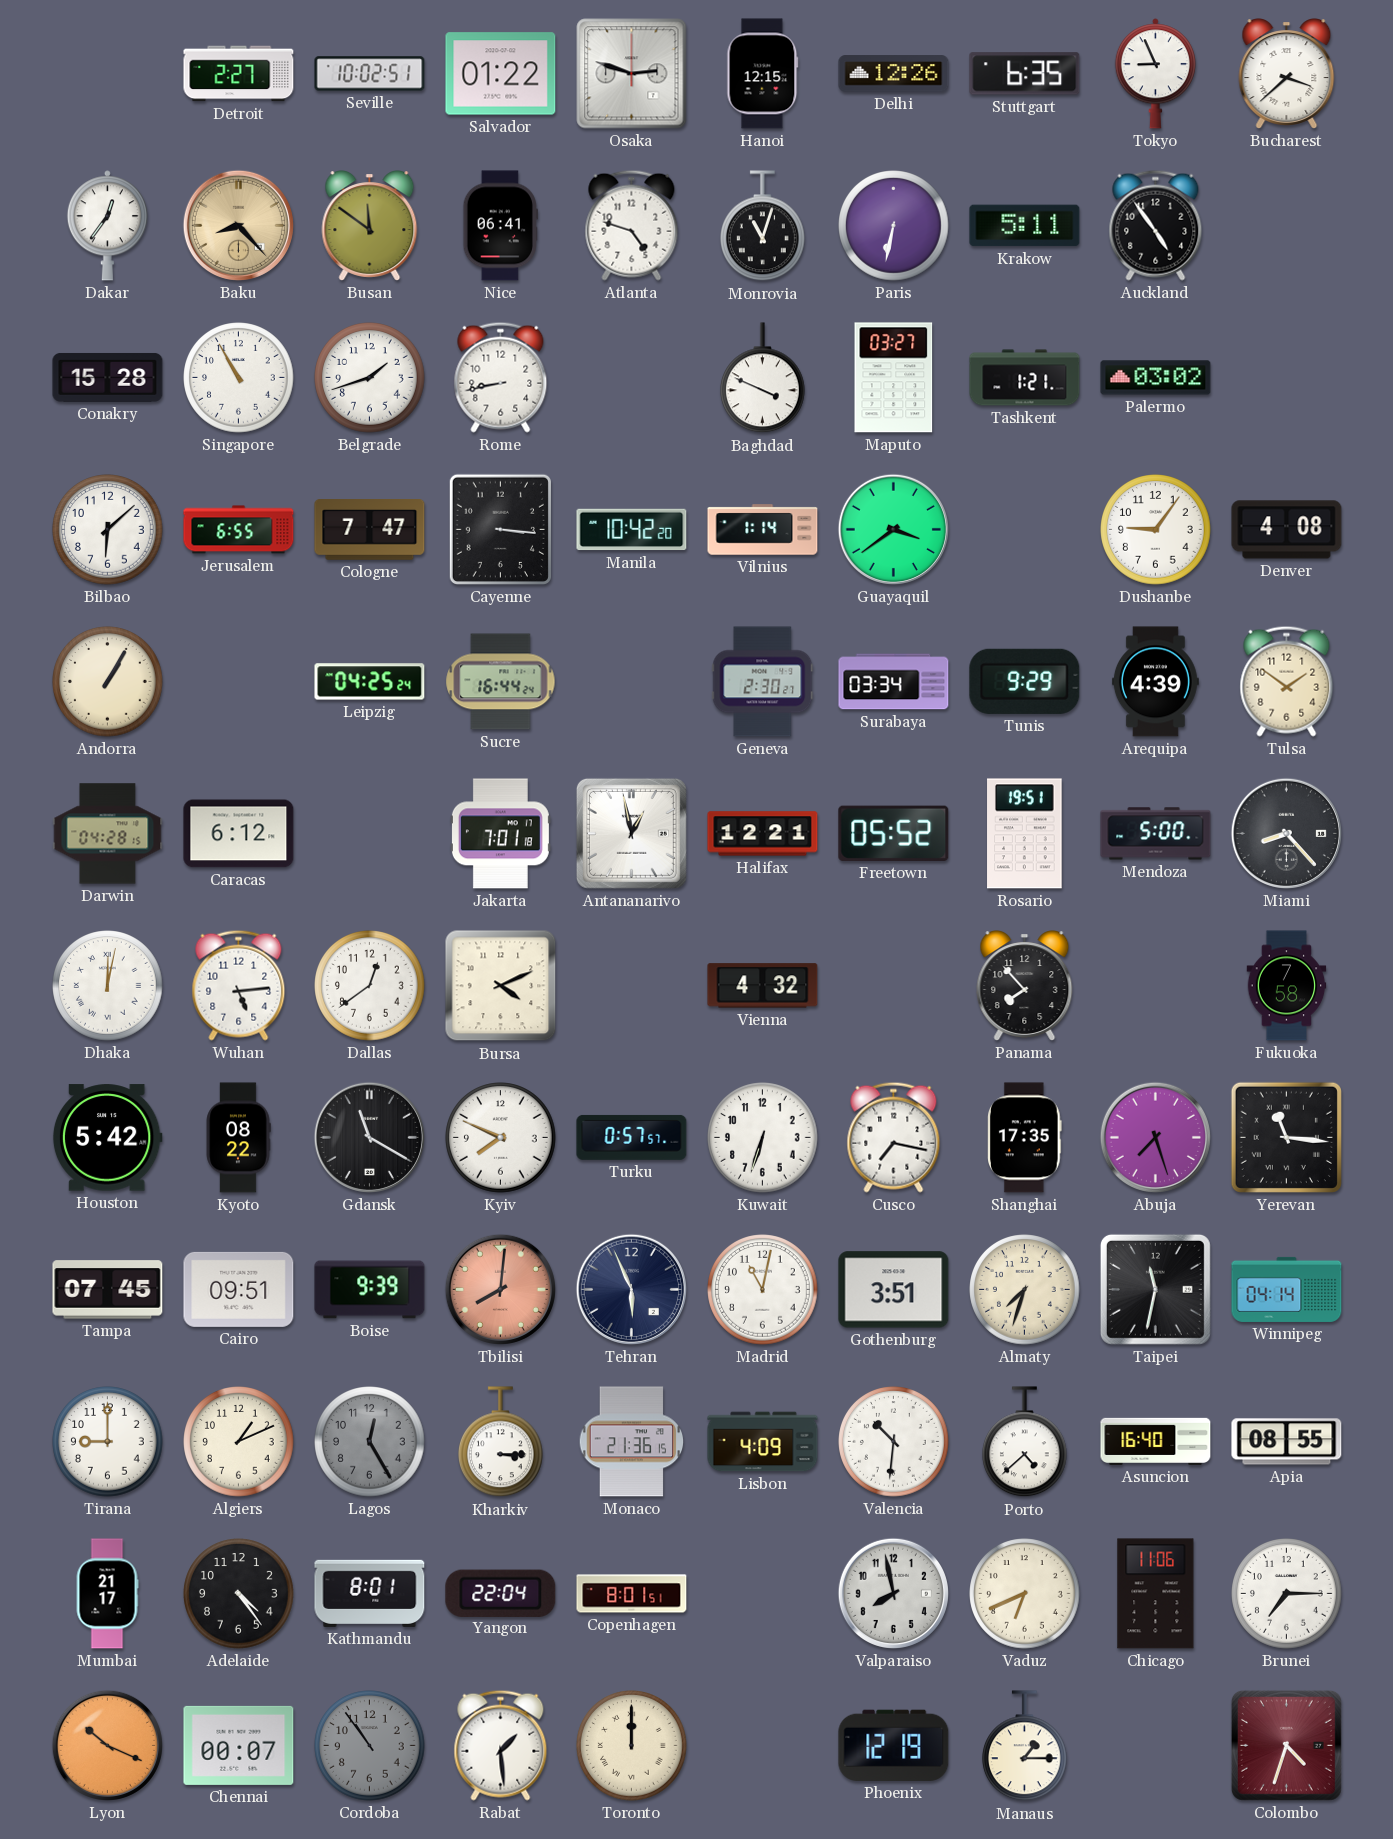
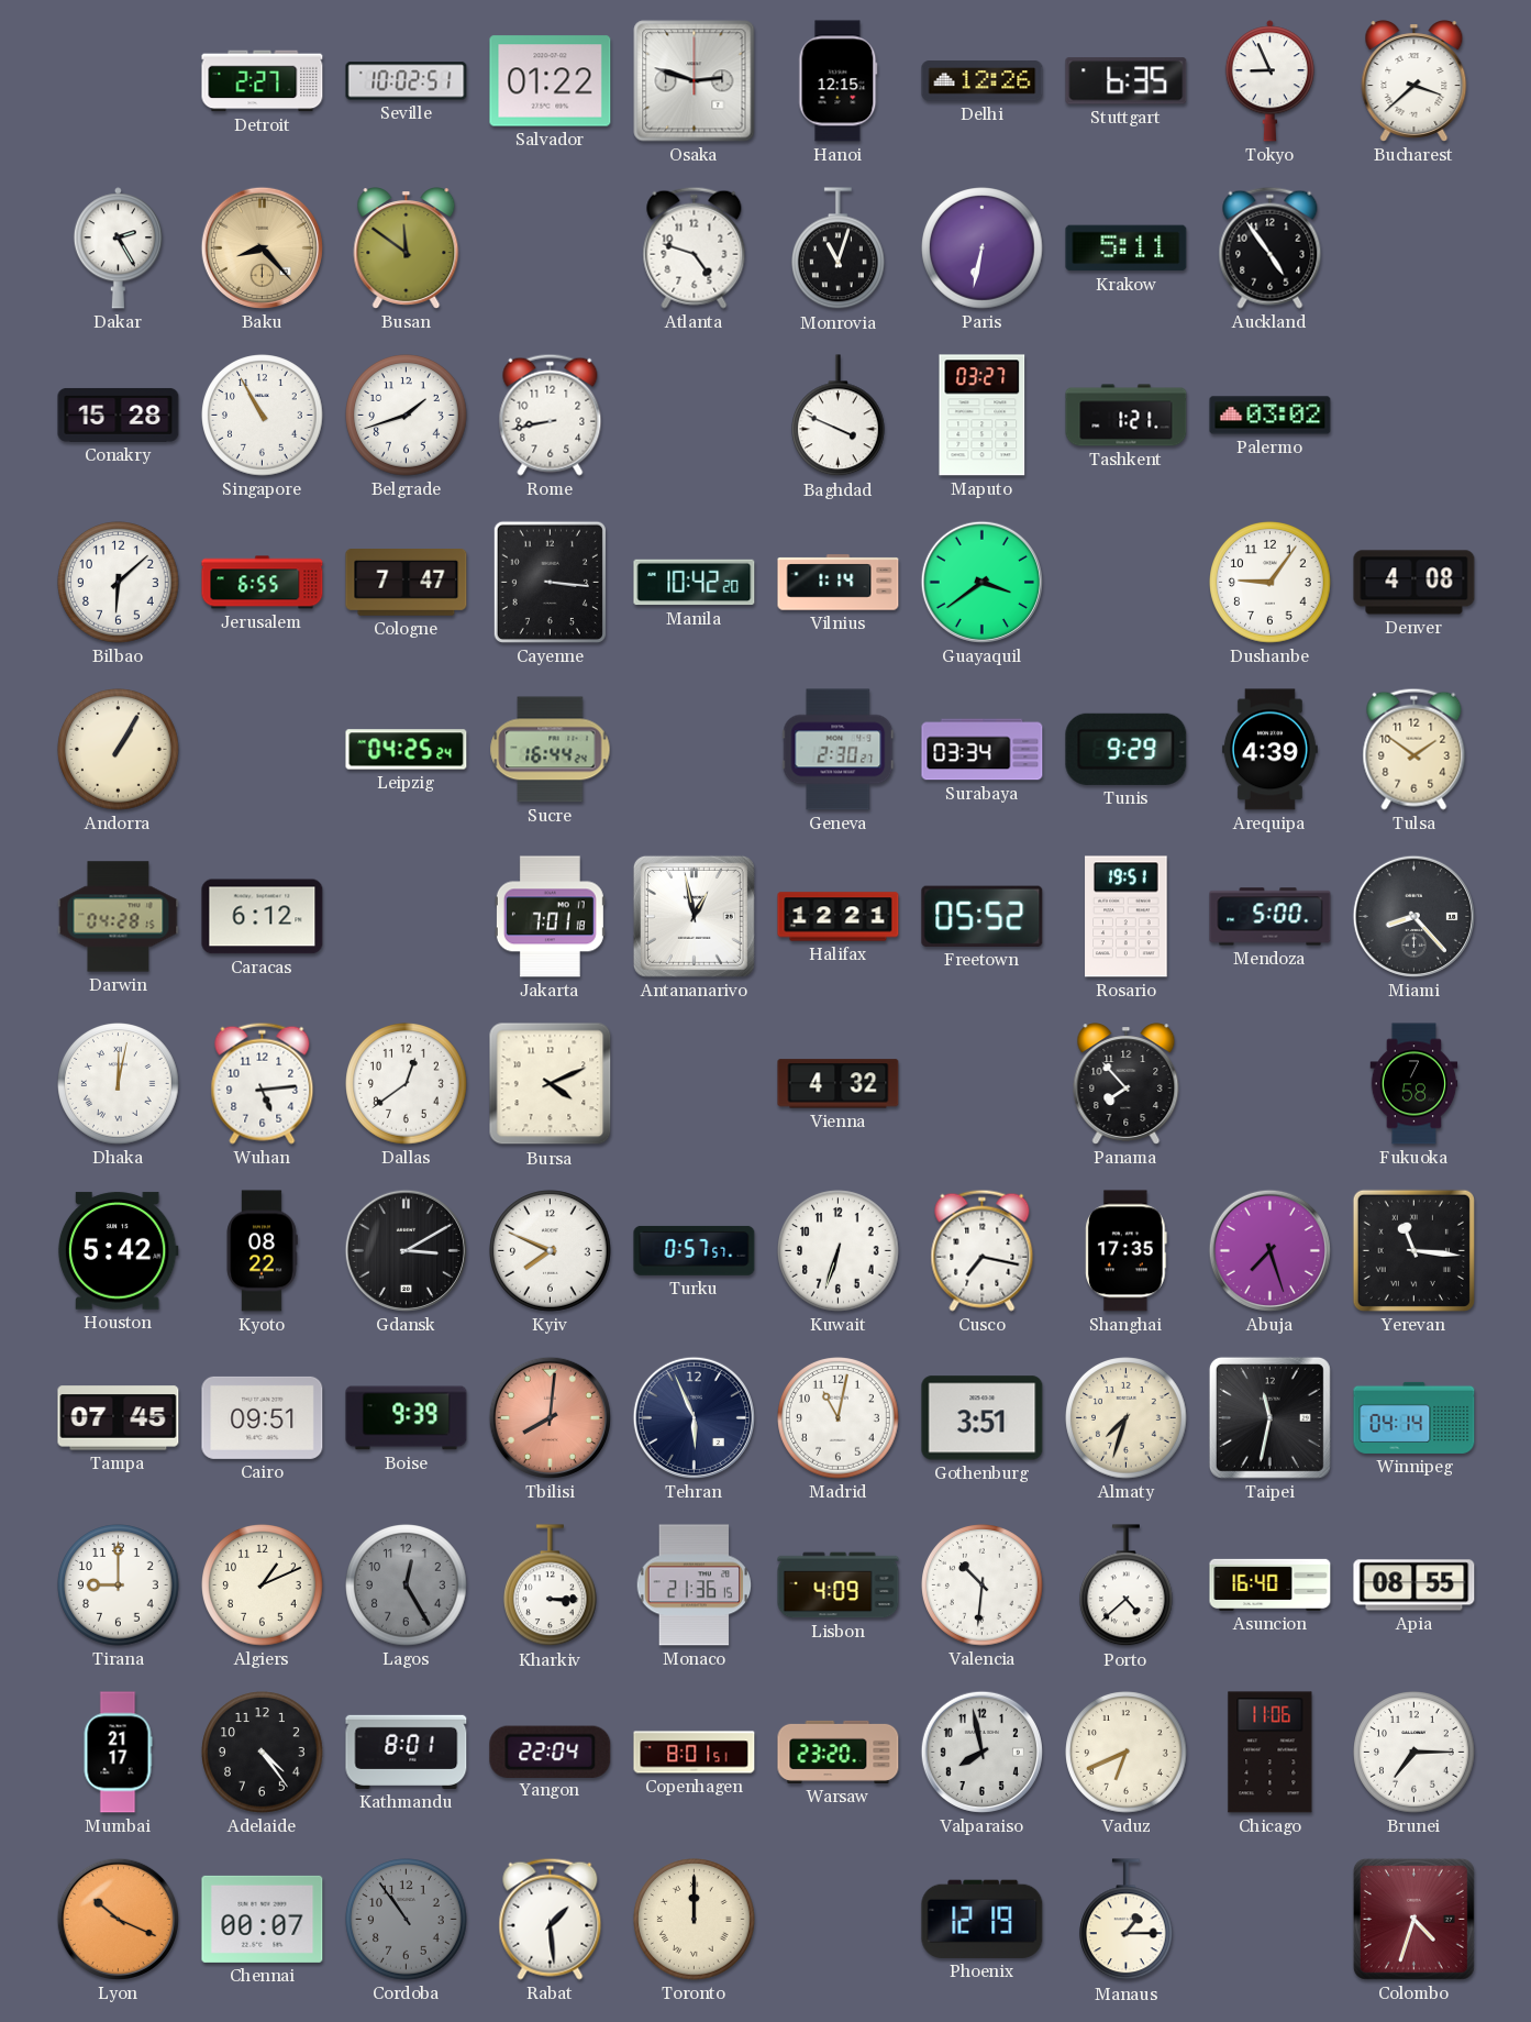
Dakar: 12:36 -> 2:25
Nice: 06:41 -> none
Gdansk: 11:20 -> 3:10
Warsaw: none -> 23:20
